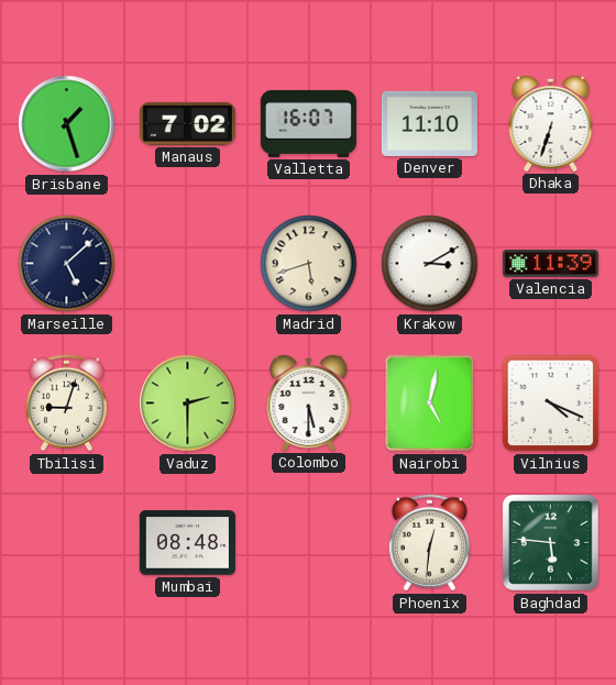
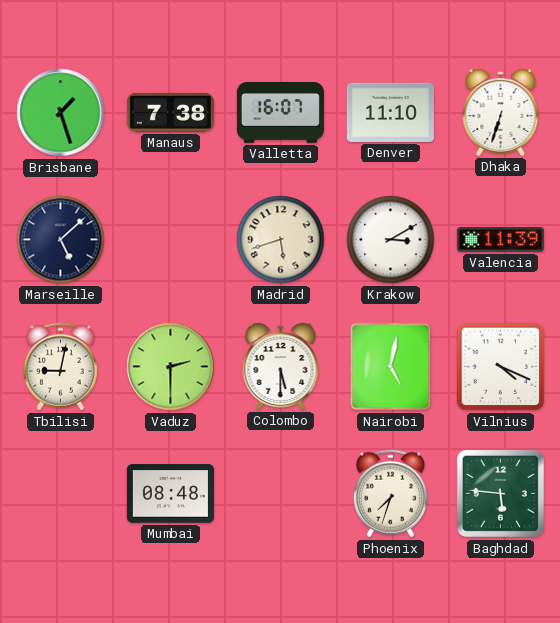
Manaus: 7:02 -> 7:38
Tbilisi: 9:03 -> 9:02
Phoenix: 12:31 -> 7:33
